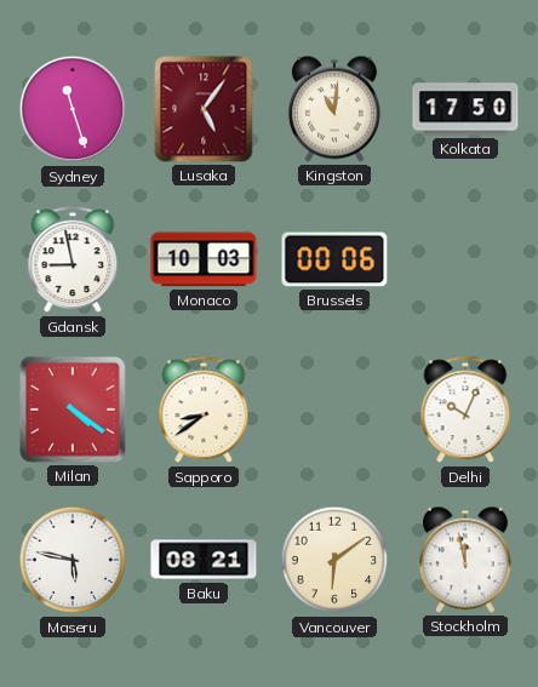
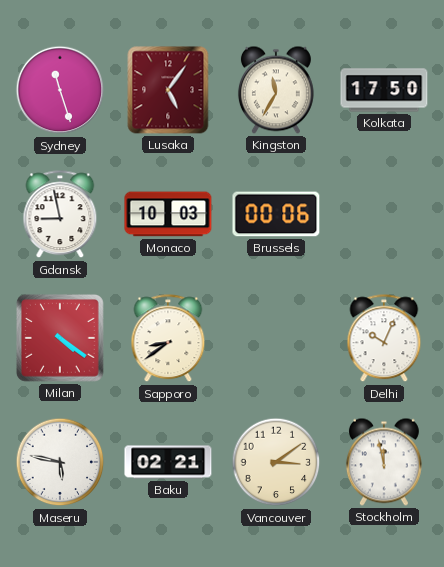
Kingston: 11:01 -> 11:35
Baku: 08:21 -> 02:21
Vancouver: 6:09 -> 3:09
